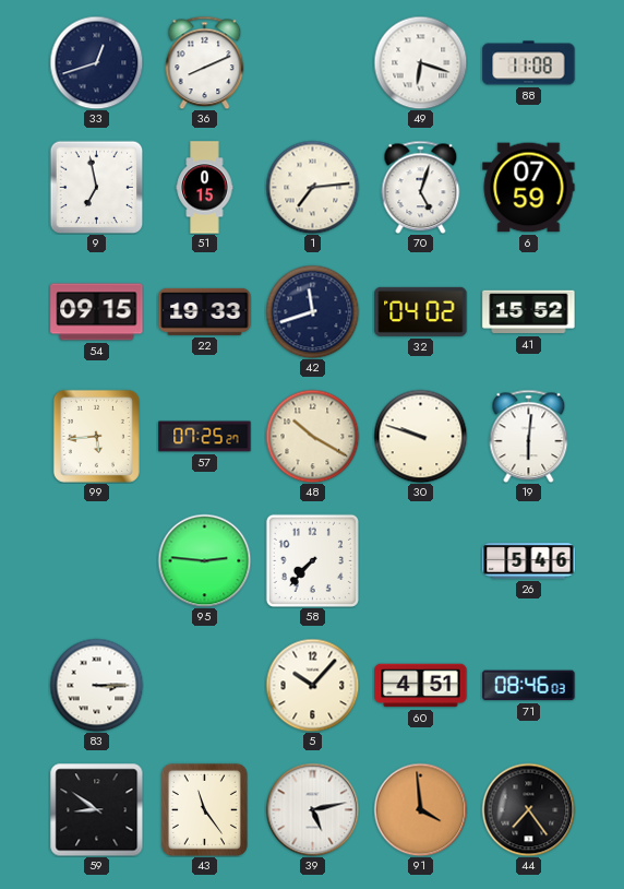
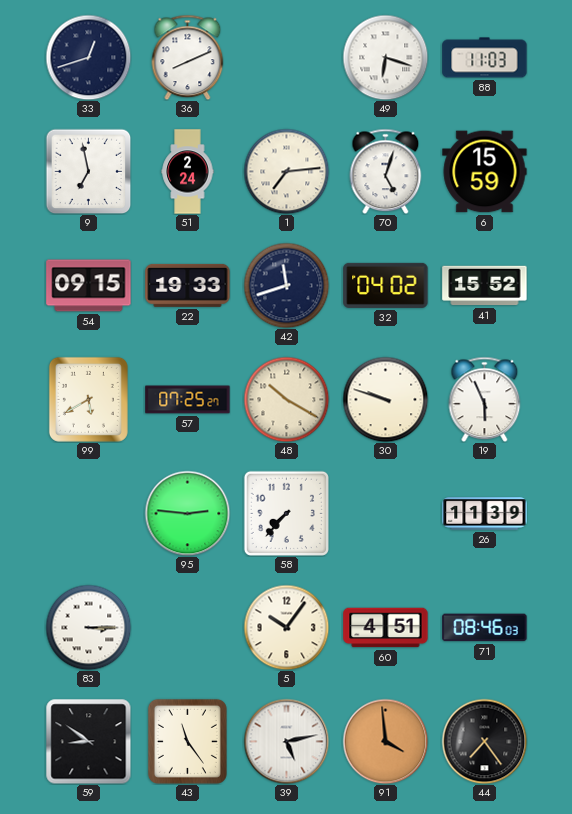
88: 11:08 -> 11:03
51: 0:15 -> 2:24
6: 07:59 -> 15:59
99: 5:44 -> 5:40
19: 6:01 -> 5:56
26: 5:46 -> 11:39
5: 10:07 -> 10:06
